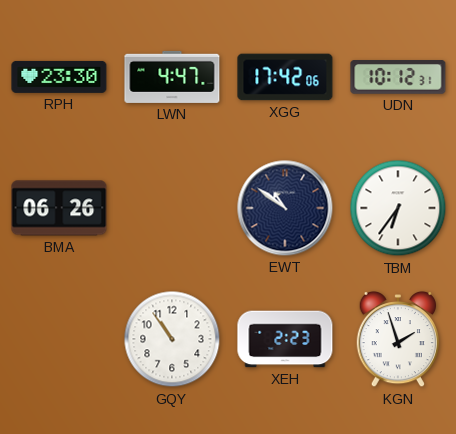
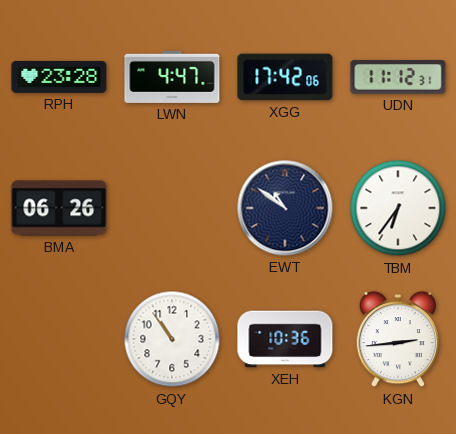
RPH: 23:30 -> 23:28
UDN: 10:12 -> 11:12
XEH: 2:23 -> 10:36
KGN: 1:57 -> 2:44
